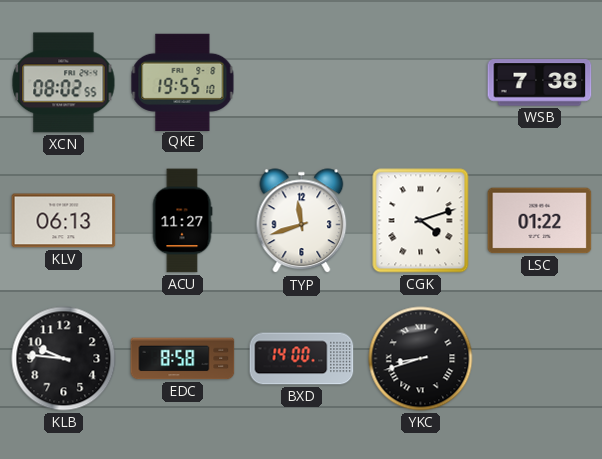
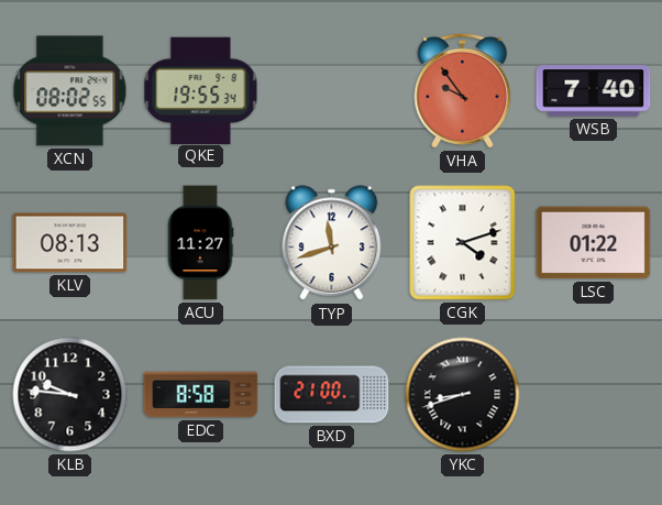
QKE: 19:55:10 -> 19:55:34
VHA: none -> 9:54
WSB: 7:38 -> 7:40
KLV: 06:13 -> 08:13
BXD: 14:00 -> 21:00
